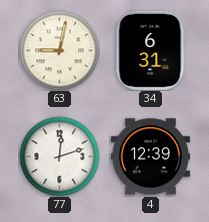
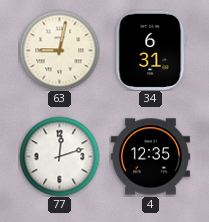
4: 12:39 -> 12:35
